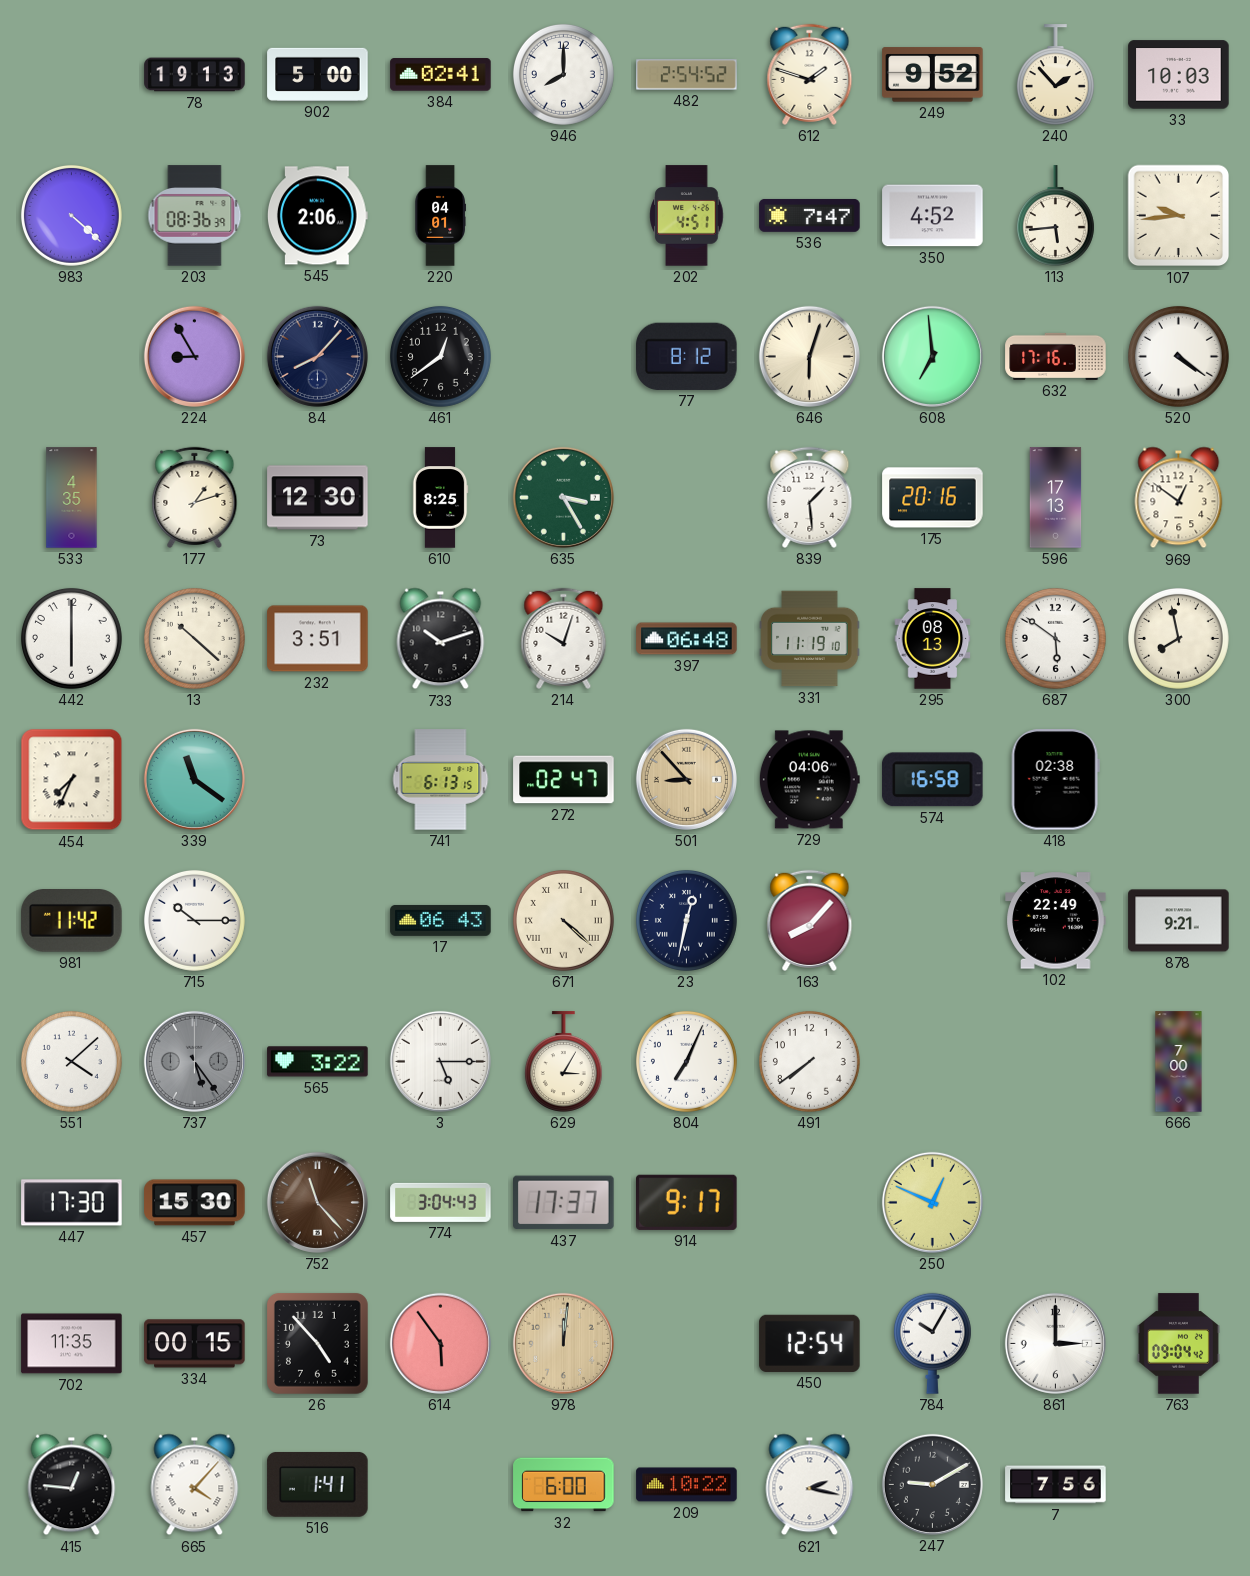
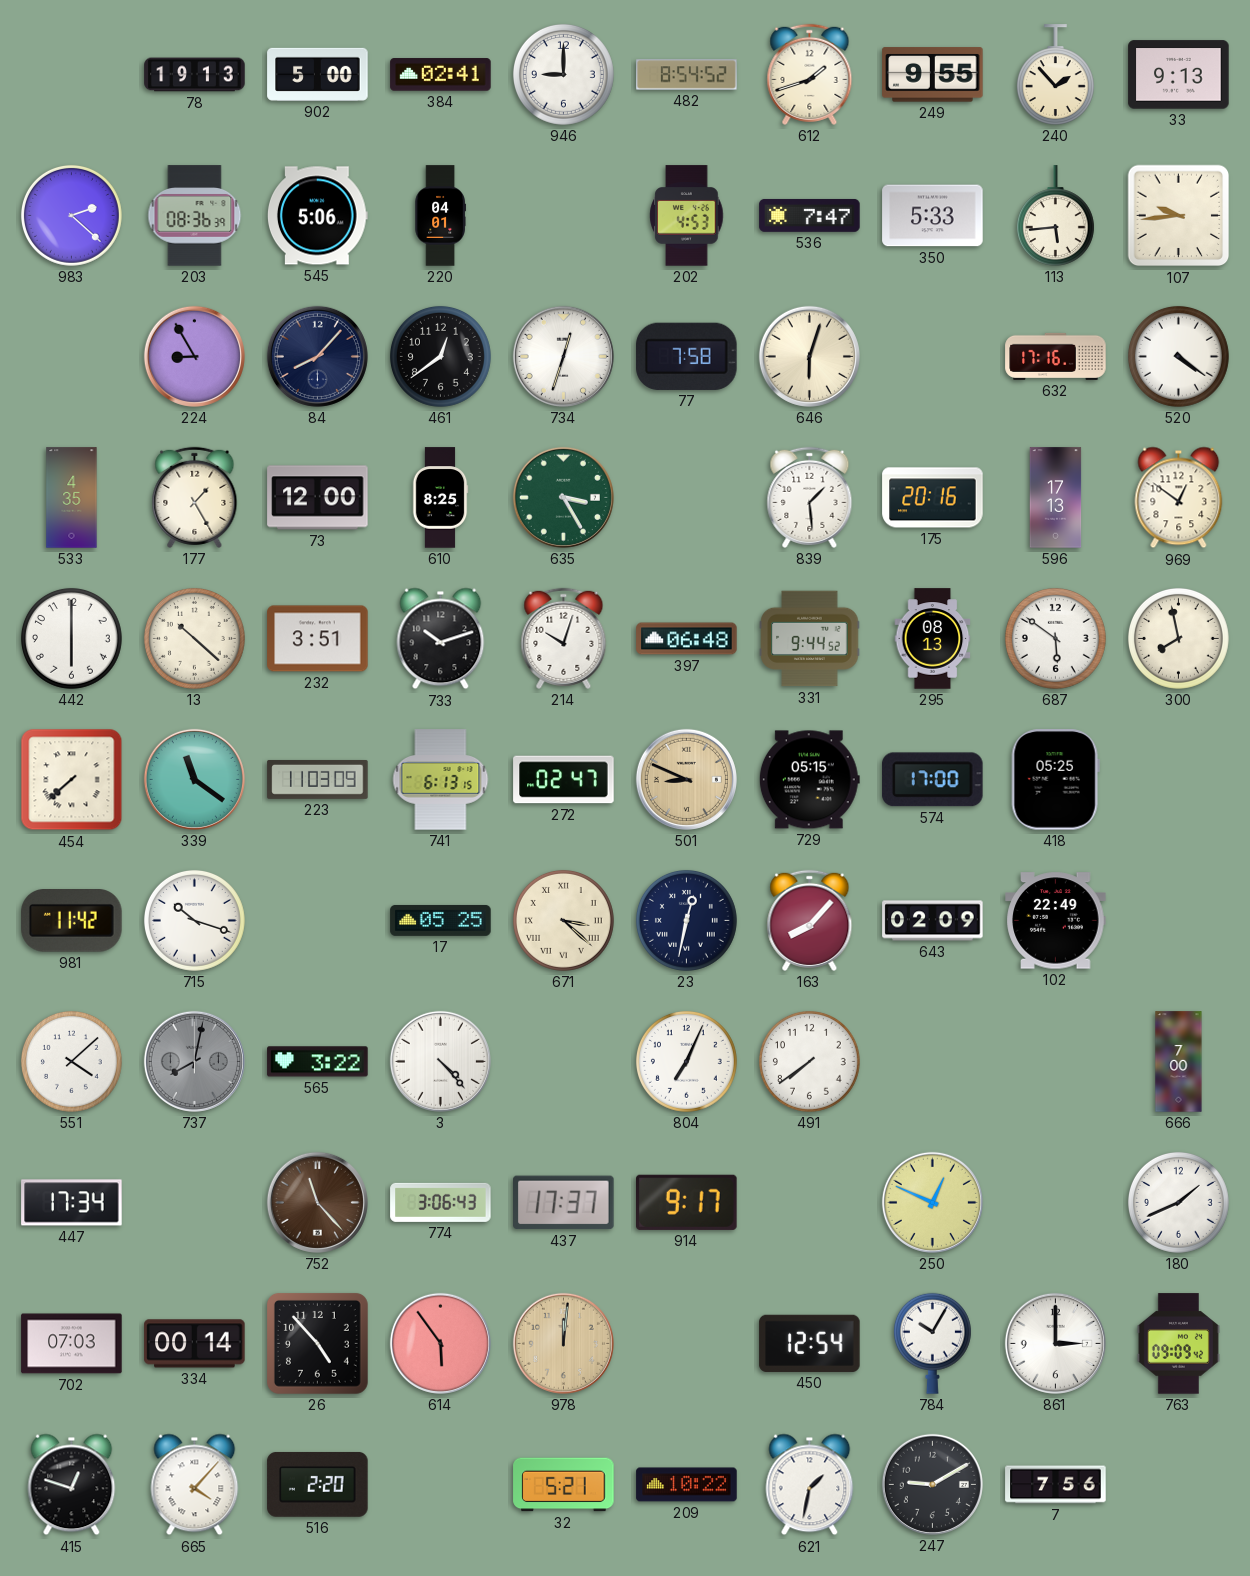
946: 8:00 -> 9:00
482: 2:54 -> 8:54
612: 1:48 -> 1:42
249: 9:52 -> 9:55
33: 10:03 -> 9:13
983: 4:22 -> 2:22
545: 2:06 -> 5:06
202: 4:51 -> 4:53
350: 4:52 -> 5:33
734: none -> 12:33
77: 8:12 -> 7:58
608: 6:59 -> none
177: 1:12 -> 1:25
73: 12:30 -> 12:00
331: 11:19 -> 9:44
454: 7:34 -> 7:38
223: none -> 11:03
501: 8:53 -> 8:49
729: 04:06 -> 05:15
574: 16:58 -> 17:00
418: 02:38 -> 05:25
715: 10:15 -> 10:18
17: 06:43 -> 05:25
671: 4:22 -> 3:22
643: none -> 02:09
878: 9:21 -> none
737: 5:24 -> 8:02
3: 5:15 -> 4:23
629: 3:05 -> none
447: 17:30 -> 17:34
457: 15:30 -> none
774: 3:04 -> 3:06
180: none -> 1:41
702: 11:35 -> 07:03
334: 00:15 -> 00:14
763: 09:04 -> 09:09
415: 12:46 -> 12:48
516: 1:41 -> 2:20
32: 6:00 -> 5:21
621: 2:17 -> 1:32
